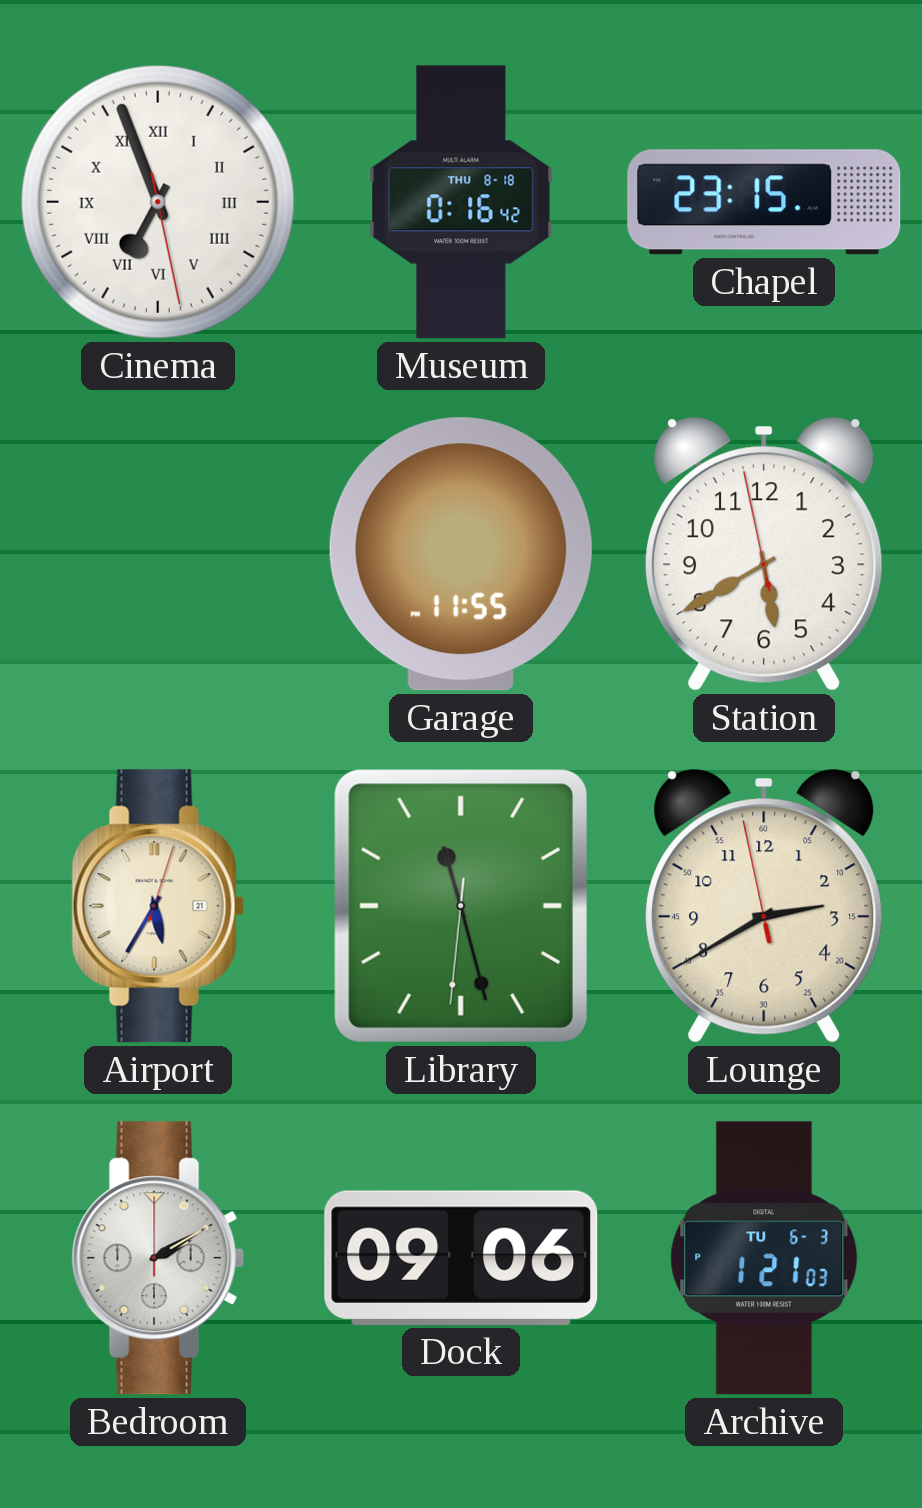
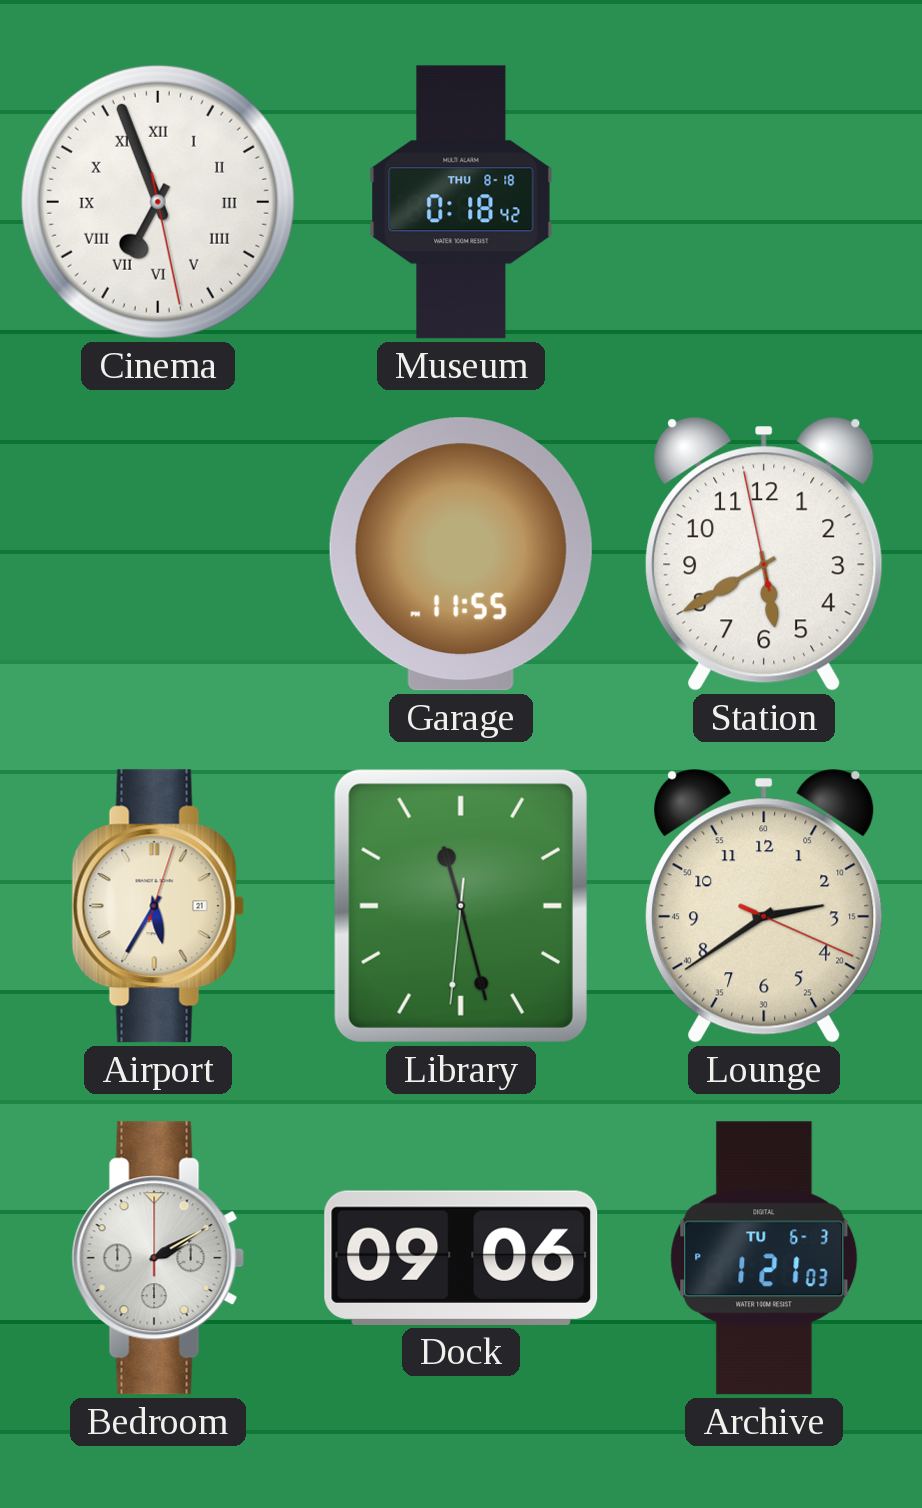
Museum: 0:16 -> 0:18
Chapel: 23:15 -> none
Lounge: 2:39:58 -> 2:39:19
